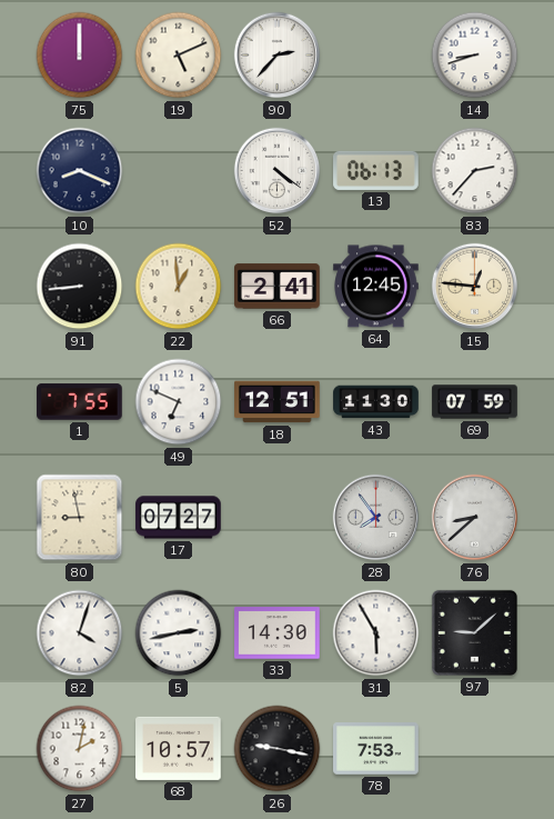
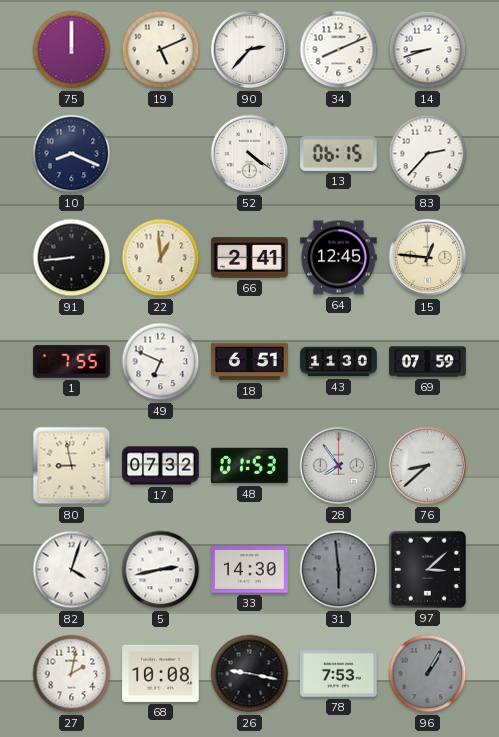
34: none -> 8:11
13: 06:13 -> 06:15
18: 12:51 -> 6:51
17: 07:27 -> 07:32
48: none -> 01:53
31: 5:55 -> 5:59
31 dial: white -> grey
97: 9:08 -> 3:08
68: 10:57 -> 10:08
96: none -> 1:05
